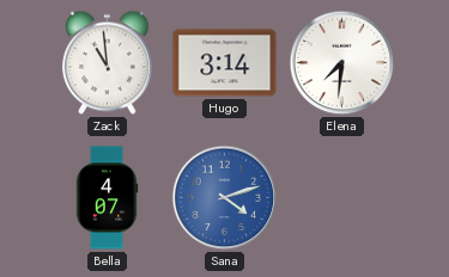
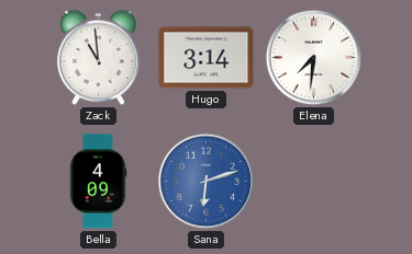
Bella: 4:07 -> 4:09
Sana: 4:12 -> 6:12
